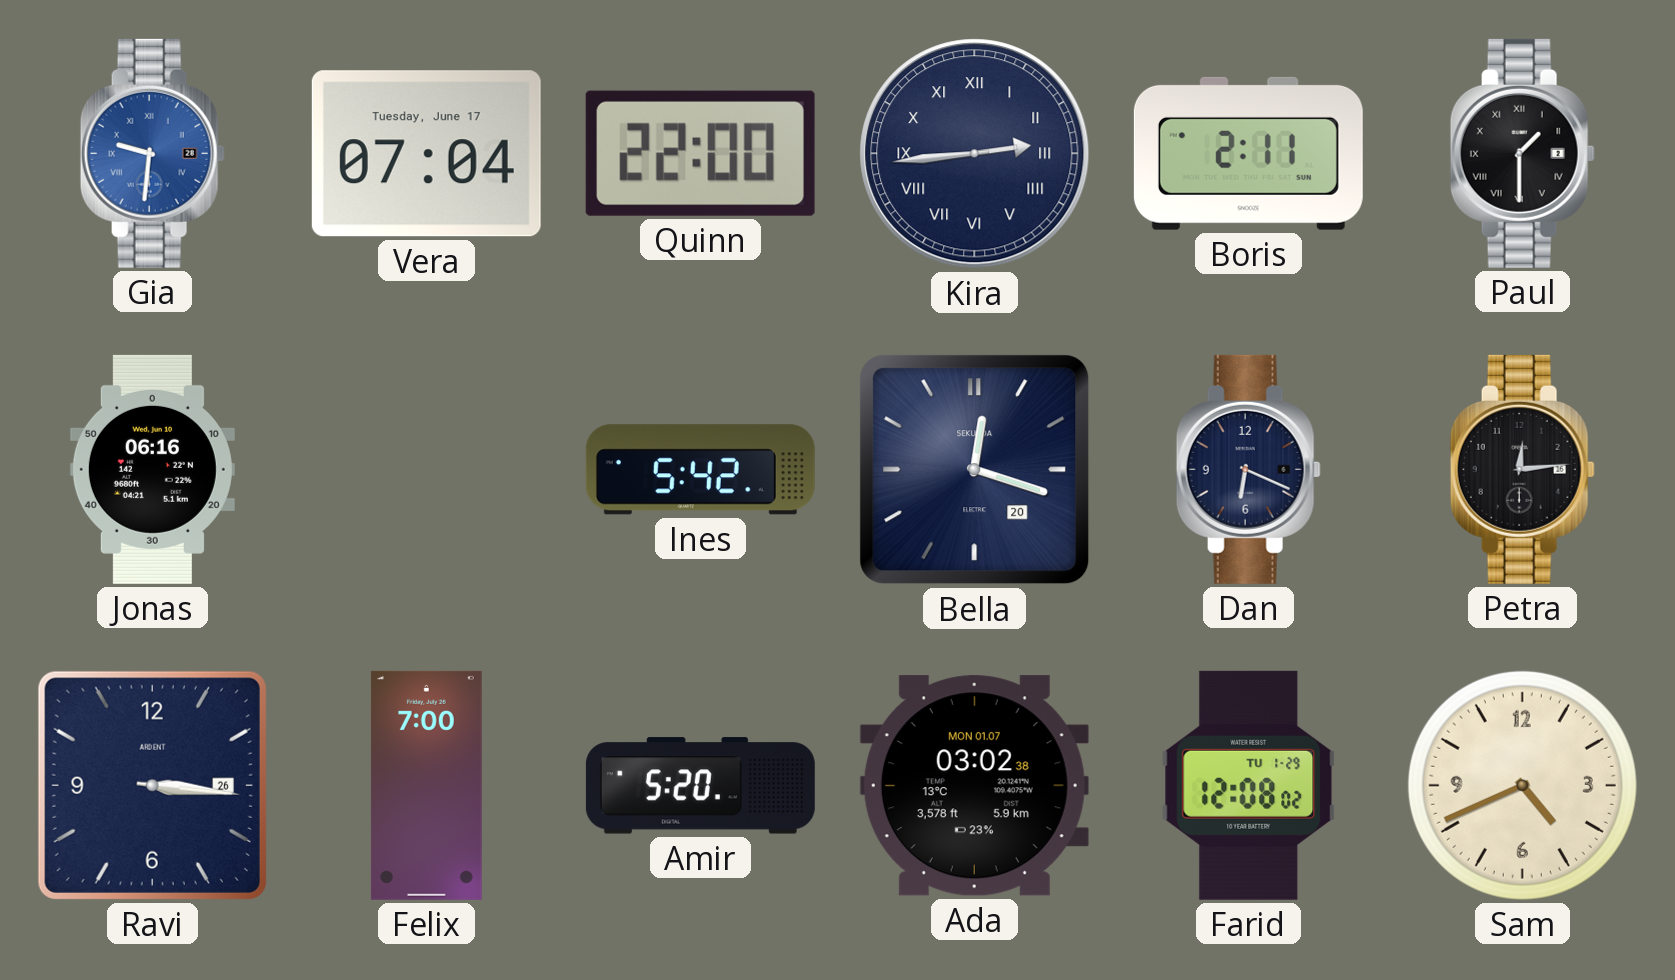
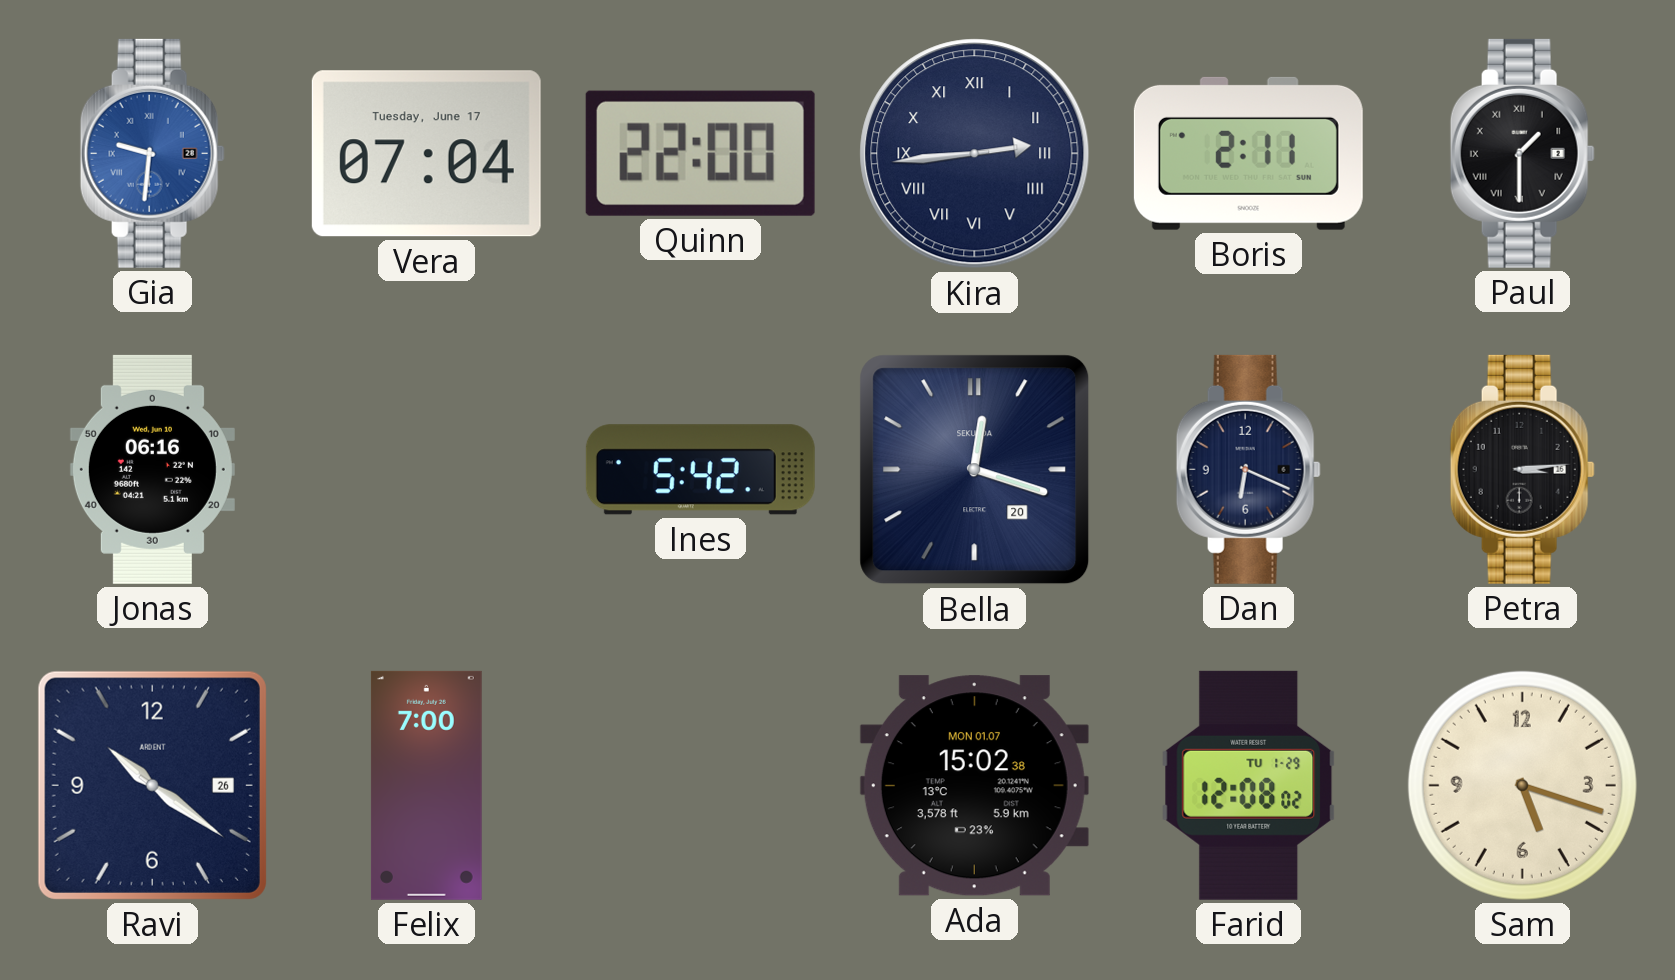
Petra: 12:14 -> 3:14
Ravi: 3:16 -> 10:21
Amir: 5:20 -> none
Ada: 03:02 -> 15:02
Sam: 4:41 -> 5:18
